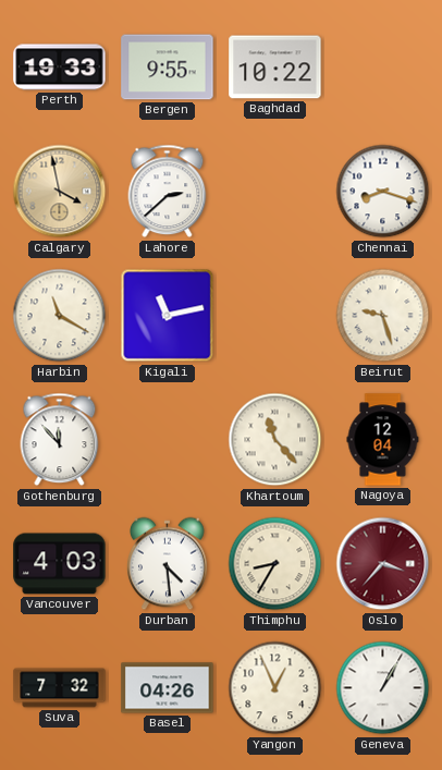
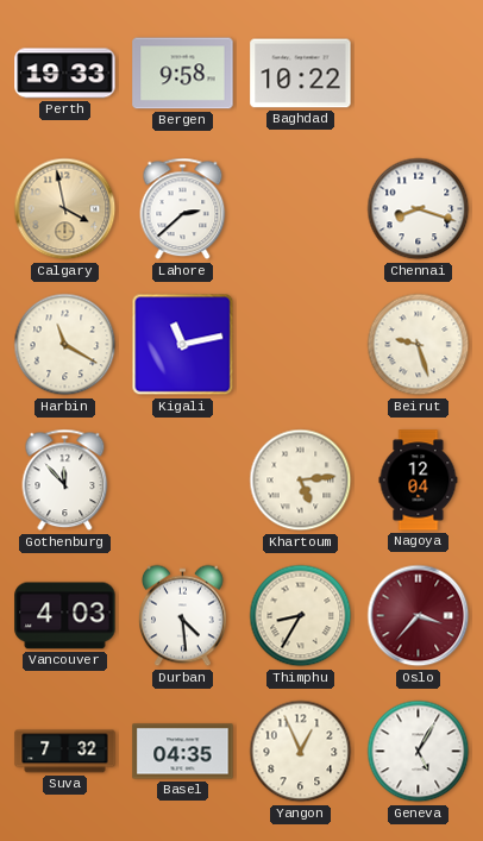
Bergen: 9:55 -> 9:58
Khartoum: 11:23 -> 5:14
Basel: 04:26 -> 04:35
Geneva: 1:05 -> 5:05
